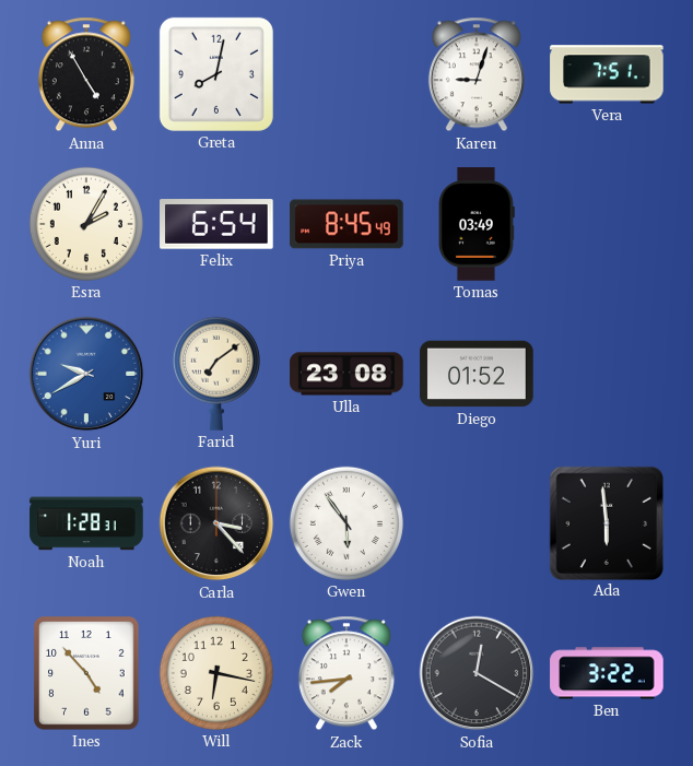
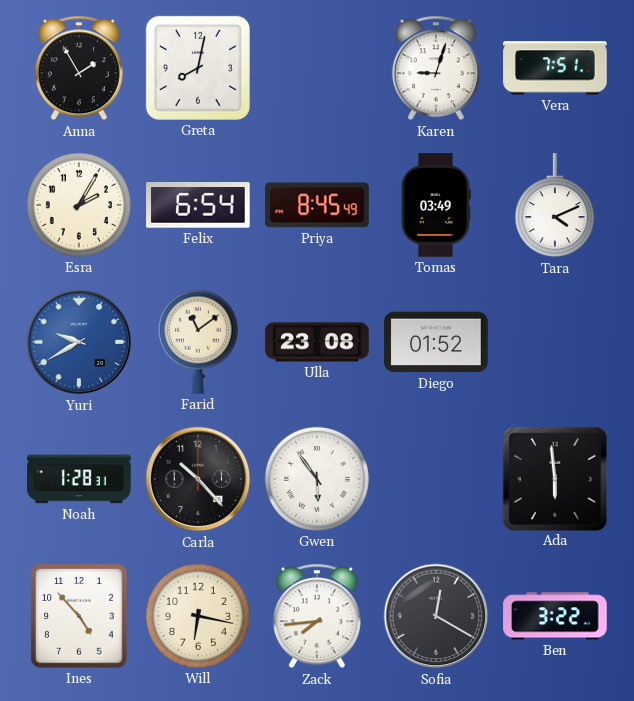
Anna: 4:55 -> 1:55
Tara: none -> 4:11
Farid: 7:09 -> 11:09
Carla: 3:23 -> 10:23
